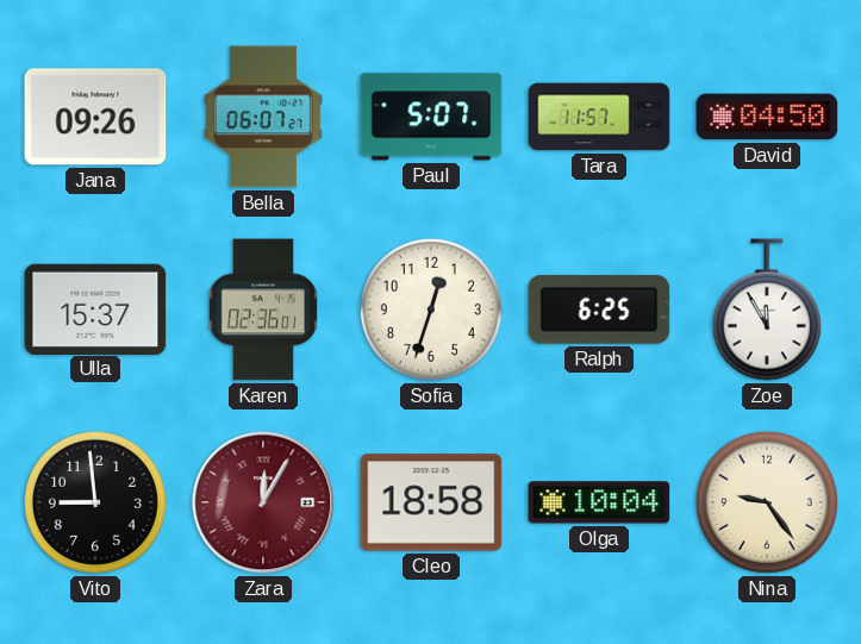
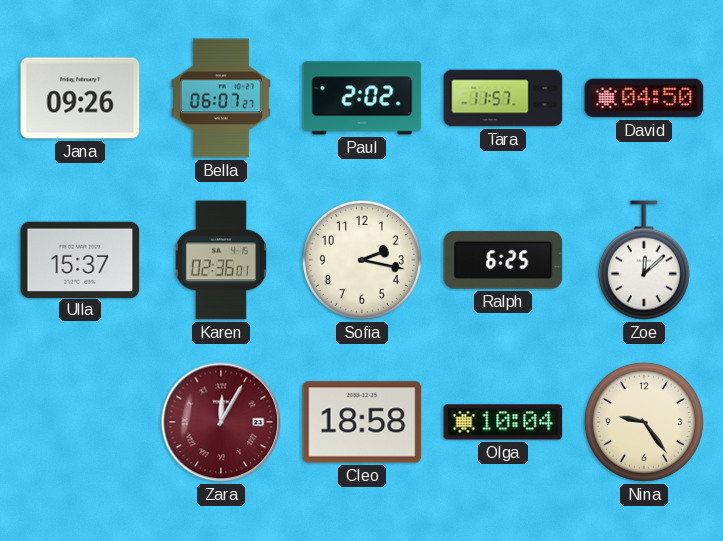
Paul: 5:07 -> 2:02
Sofia: 12:33 -> 2:17
Zoe: 11:55 -> 12:08
Vito: 8:59 -> none
